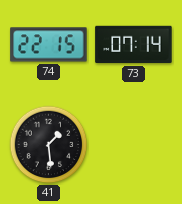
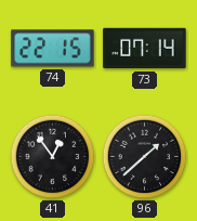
41: 1:29 -> 12:54
96: none -> 1:38
